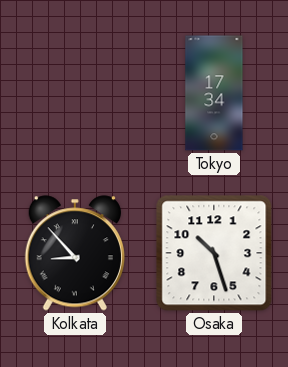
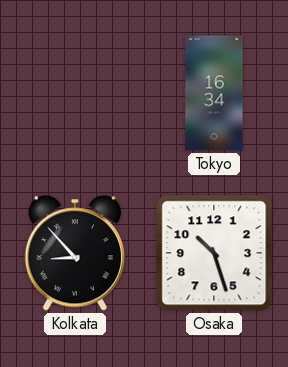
Tokyo: 17:34 -> 16:34
